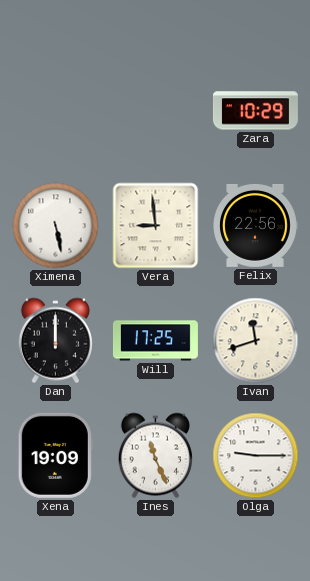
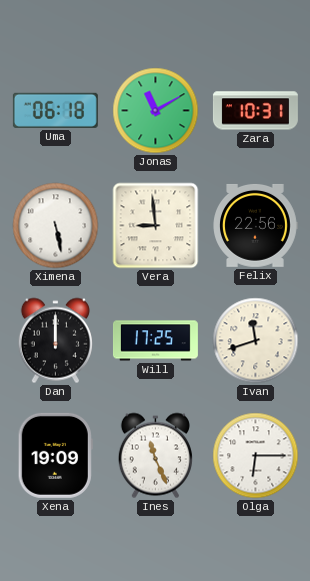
Uma: none -> 06:18
Jonas: none -> 11:10
Zara: 10:29 -> 10:31
Olga: 9:15 -> 6:15
